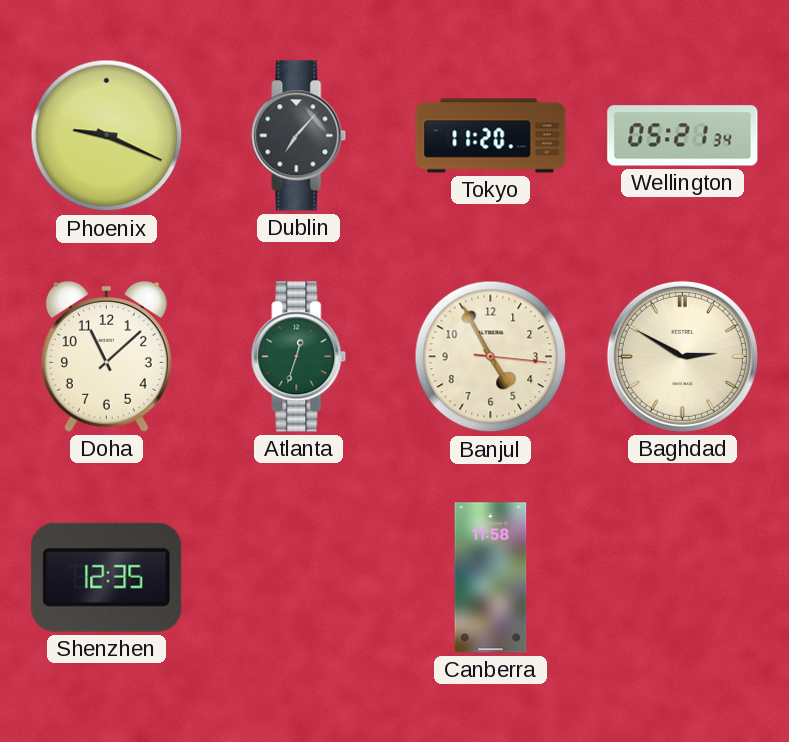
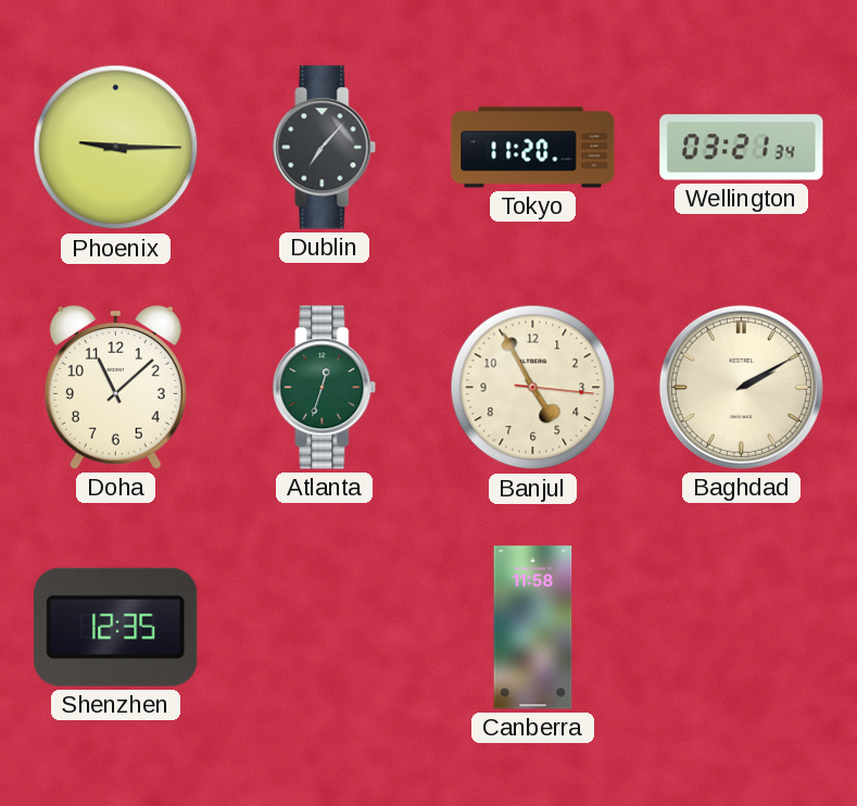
Phoenix: 9:19 -> 9:15
Wellington: 05:21 -> 03:21
Baghdad: 2:50 -> 2:10
